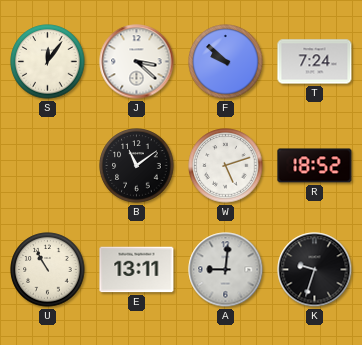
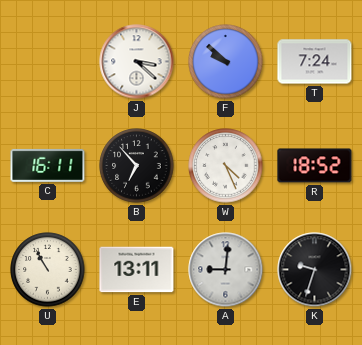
S: 12:06 -> none
C: none -> 16:11
B: 11:09 -> 6:53
W: 5:12 -> 4:26
